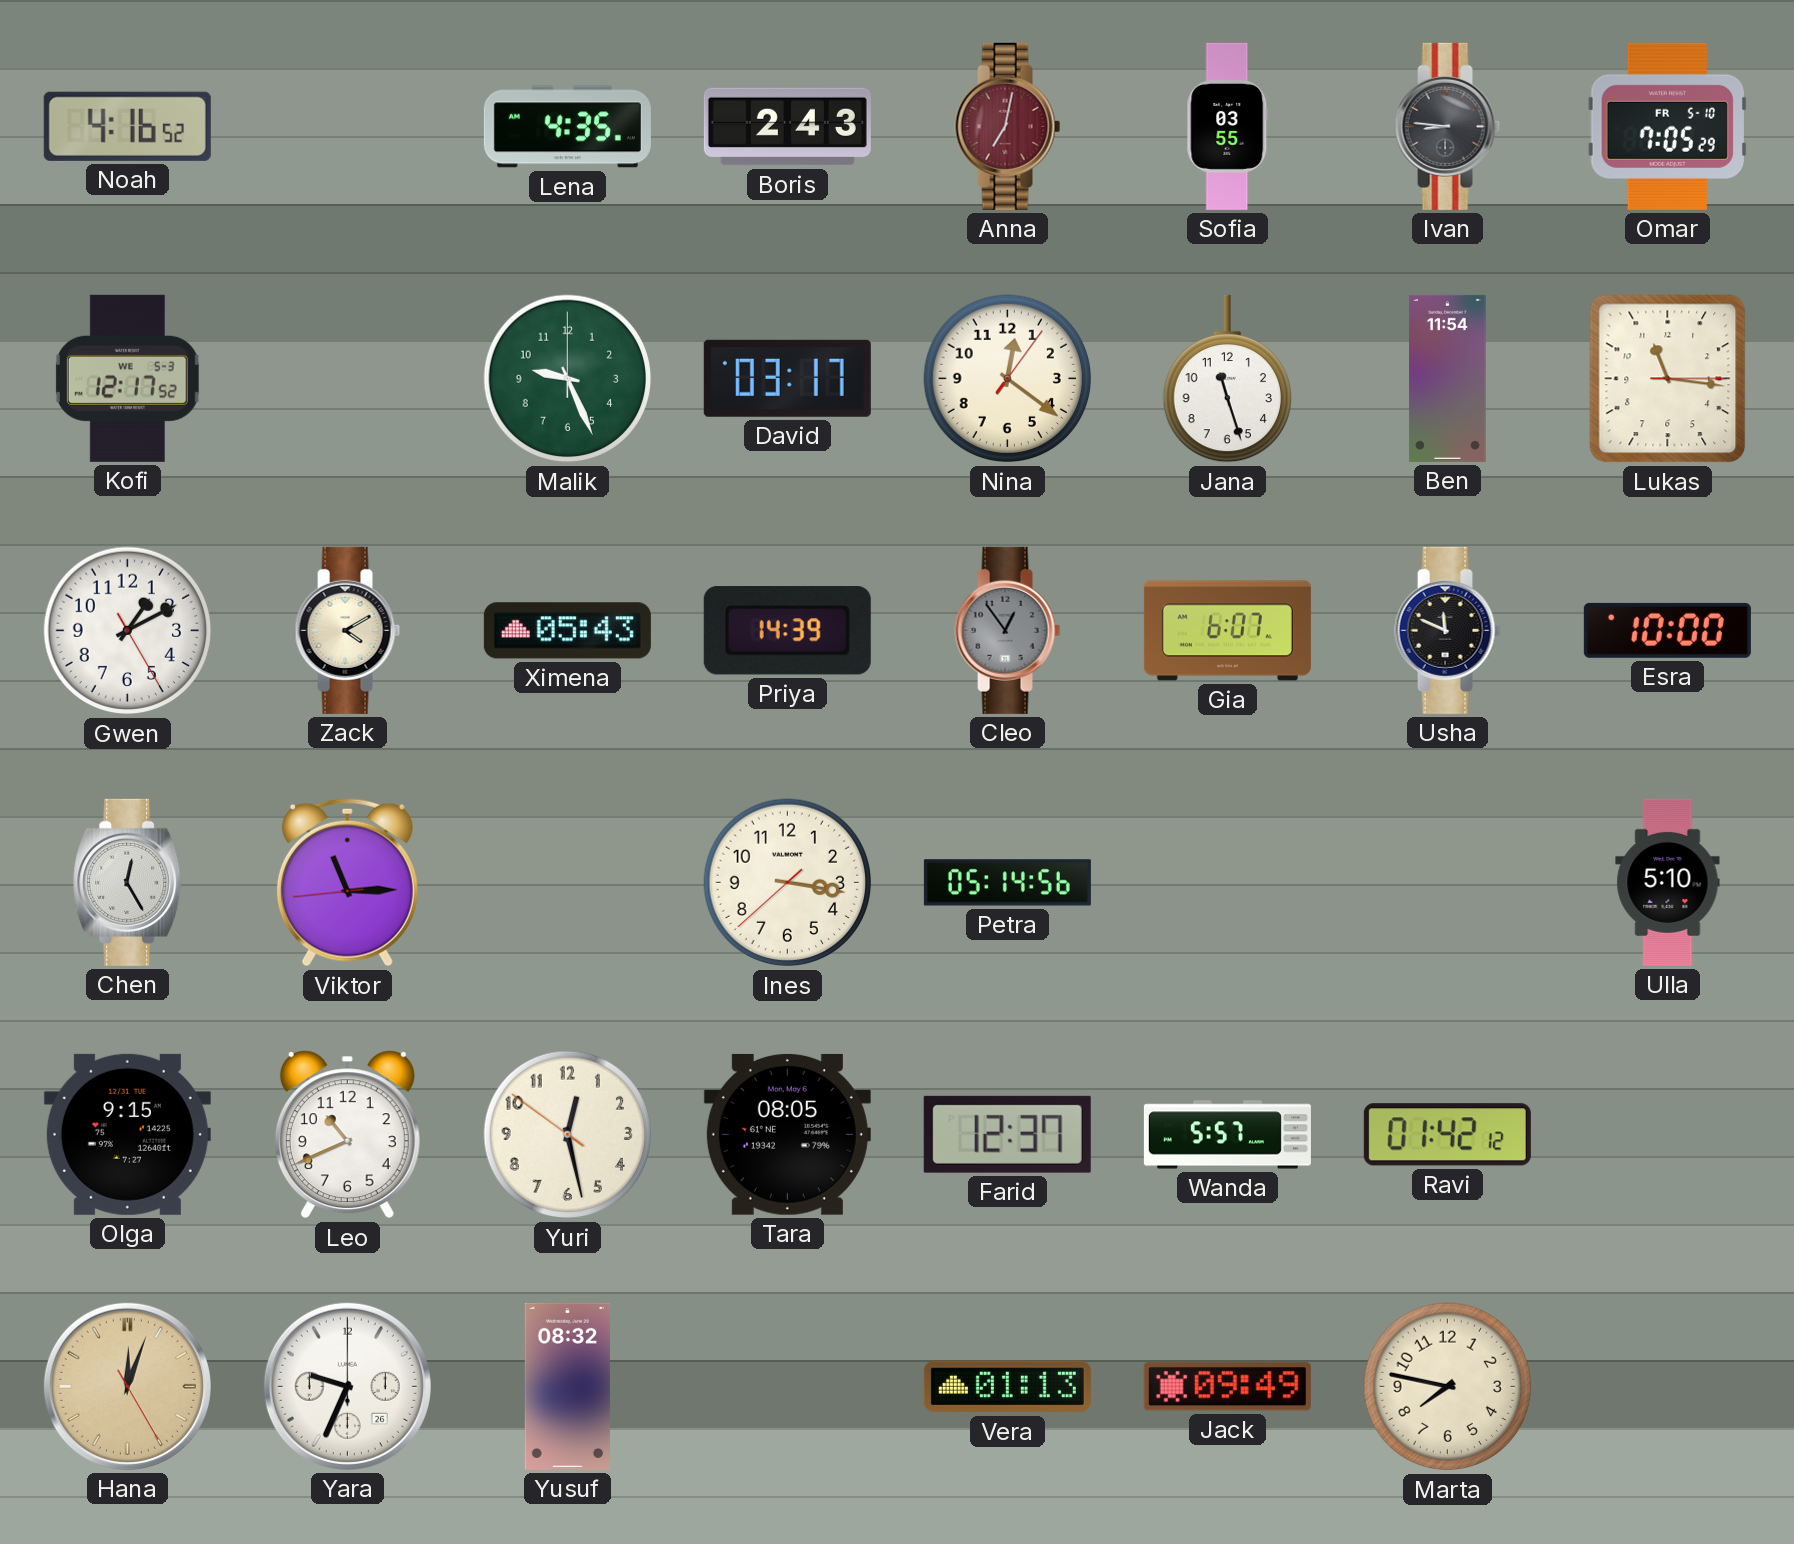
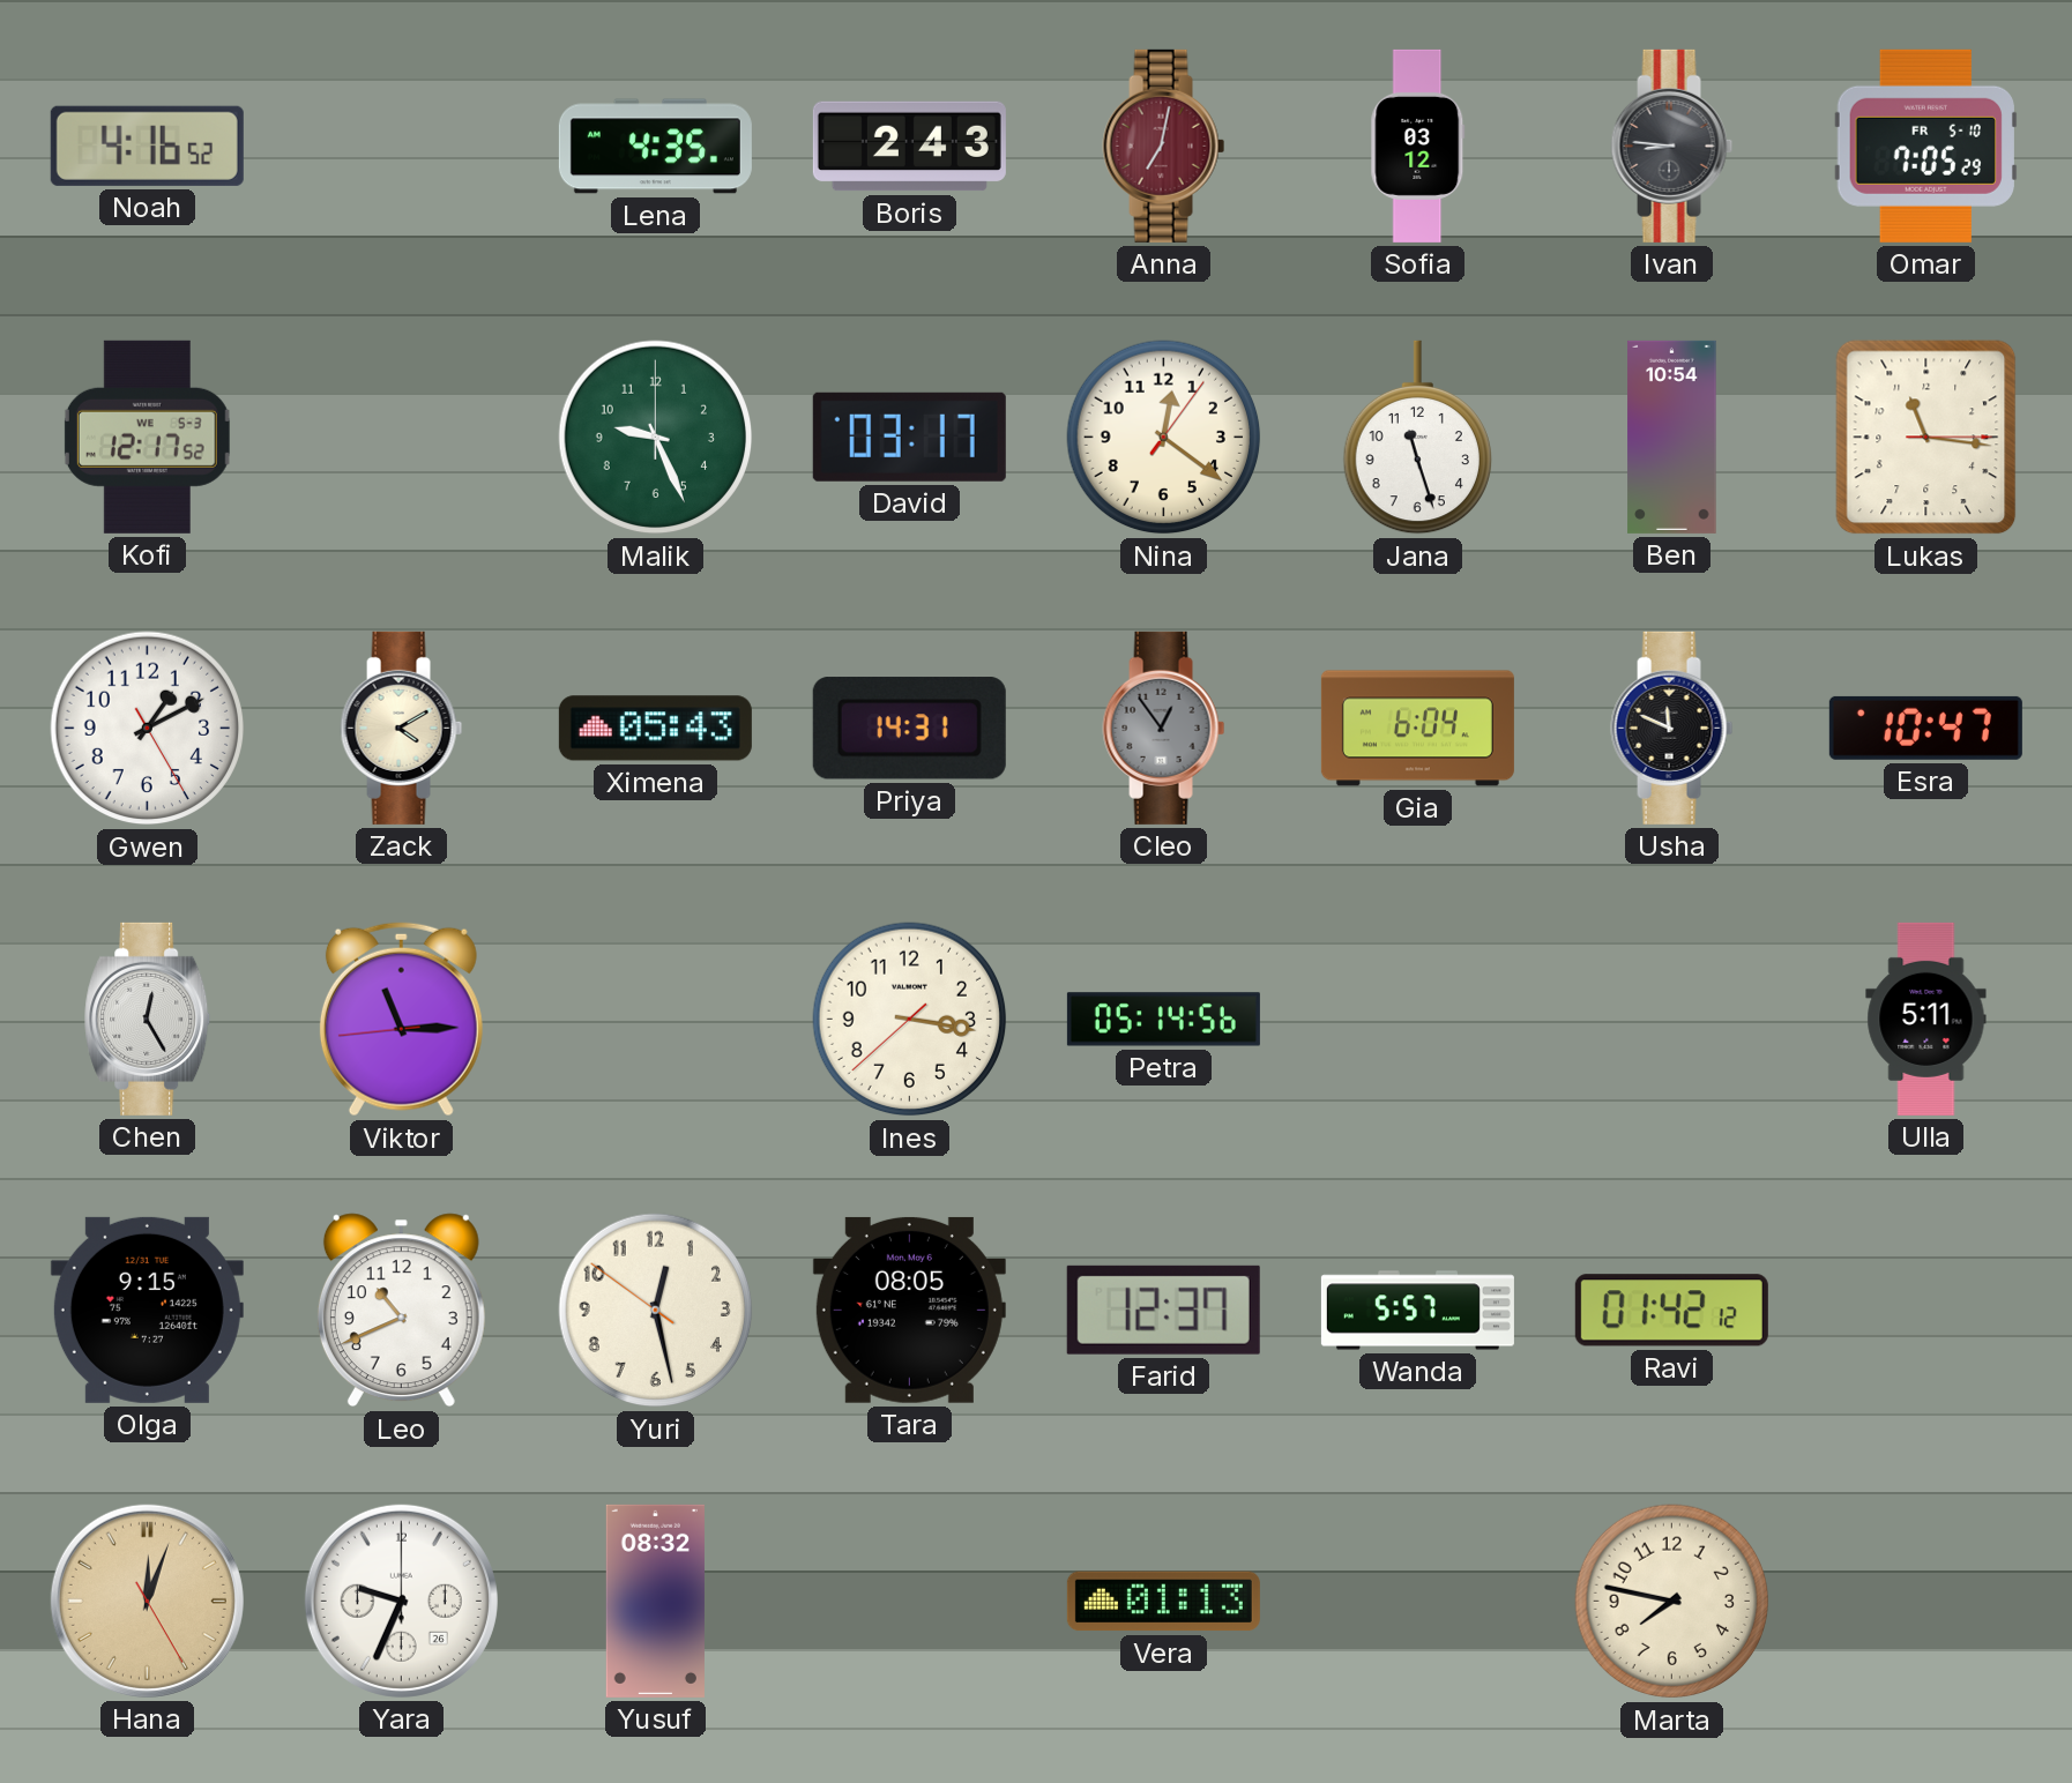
Sofia: 03:55 -> 03:12
Ben: 11:54 -> 10:54
Priya: 14:39 -> 14:31
Gia: 6:07 -> 6:04
Esra: 10:00 -> 10:47
Ulla: 5:10 -> 5:11
Jack: 09:49 -> none
